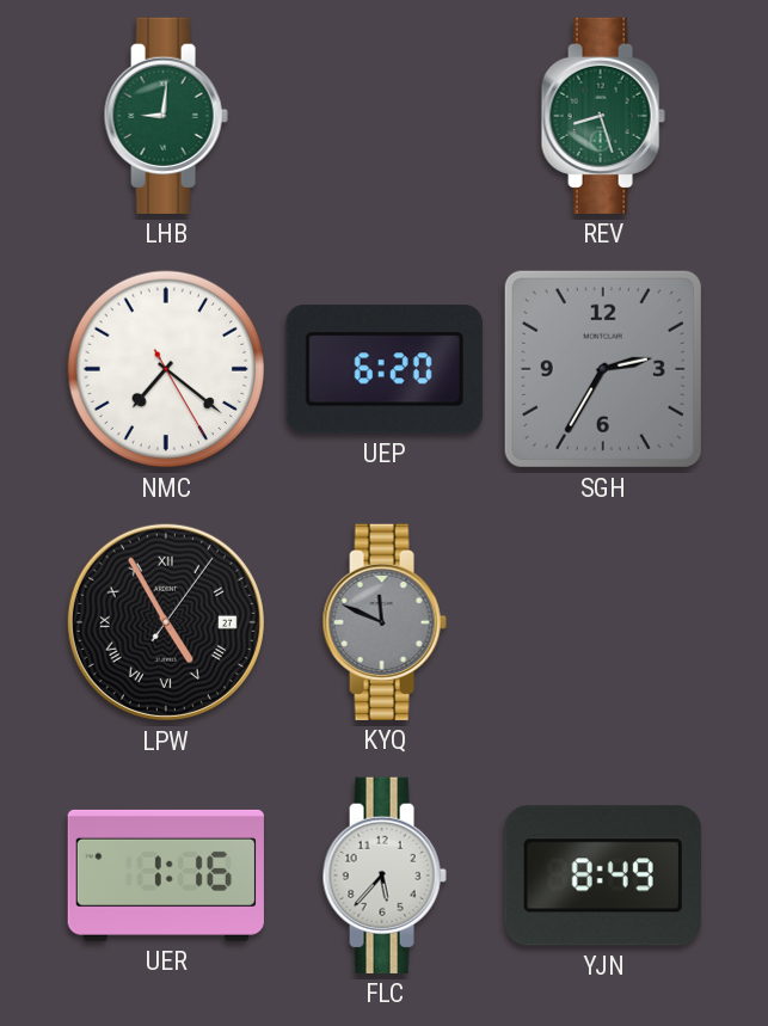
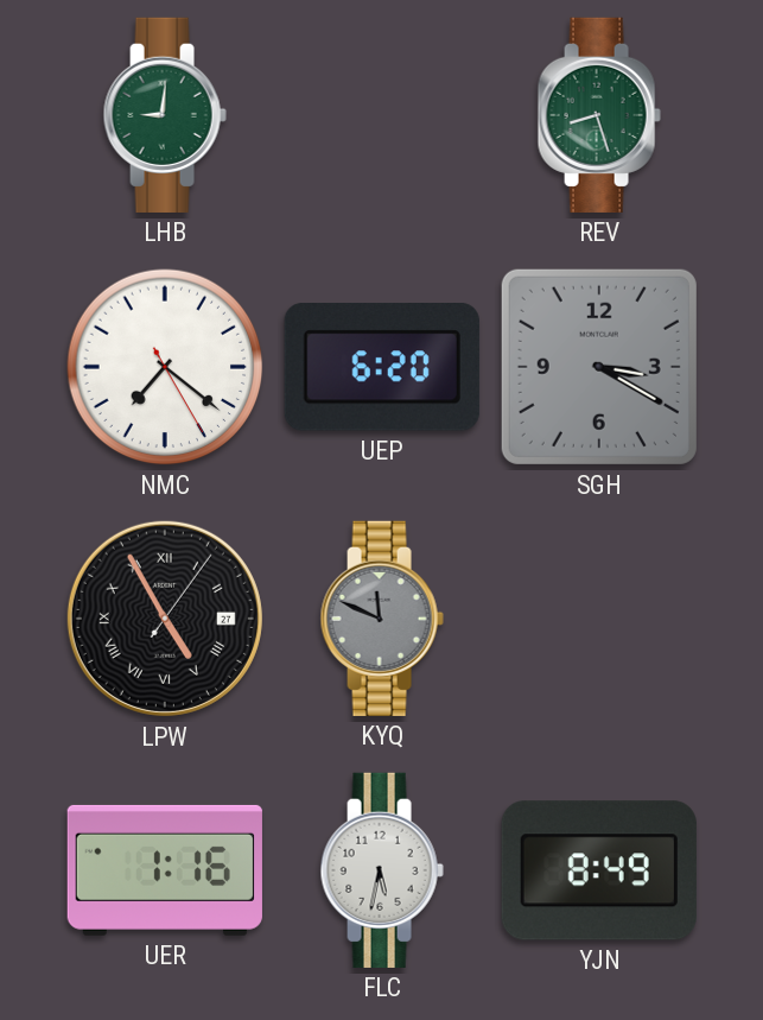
SGH: 2:35 -> 3:20
FLC: 5:37 -> 5:32
